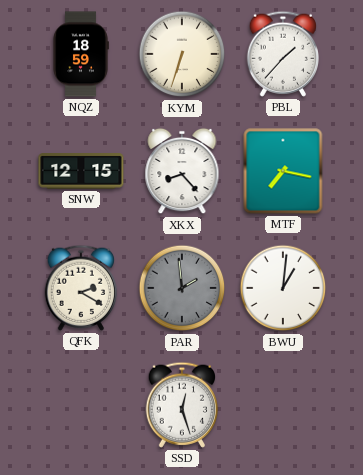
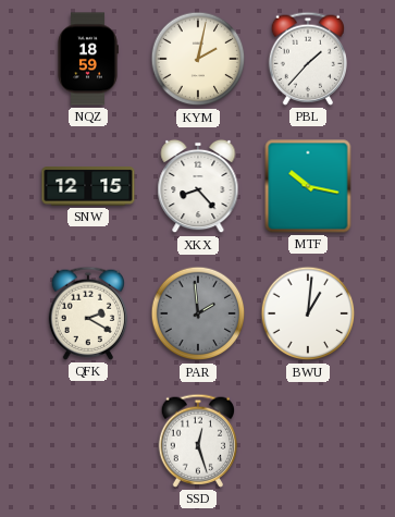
KYM: 6:33 -> 2:02
MTF: 7:17 -> 10:17
